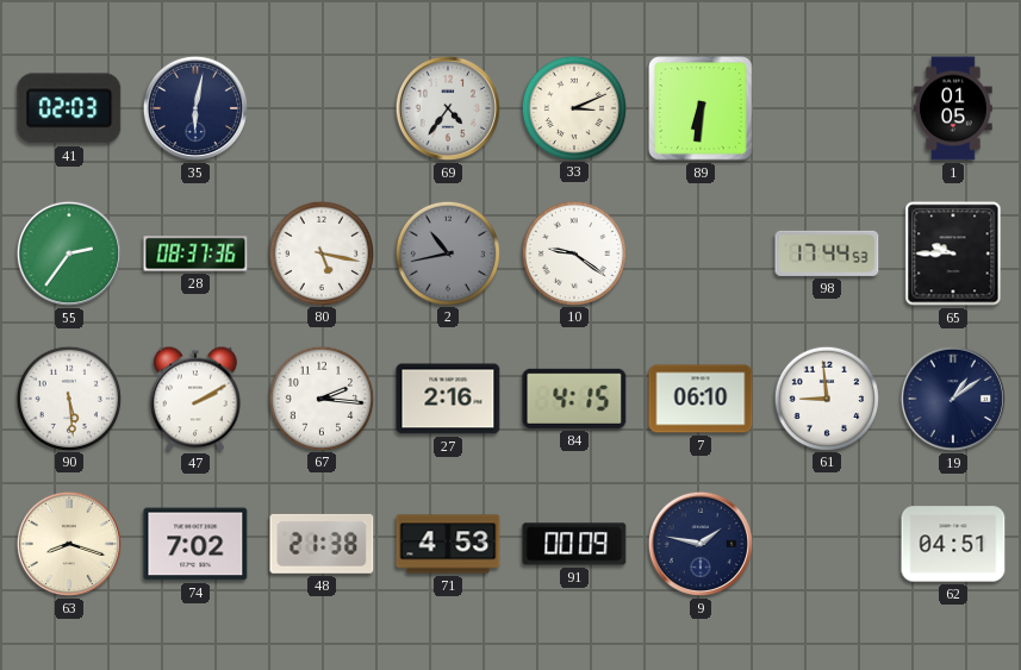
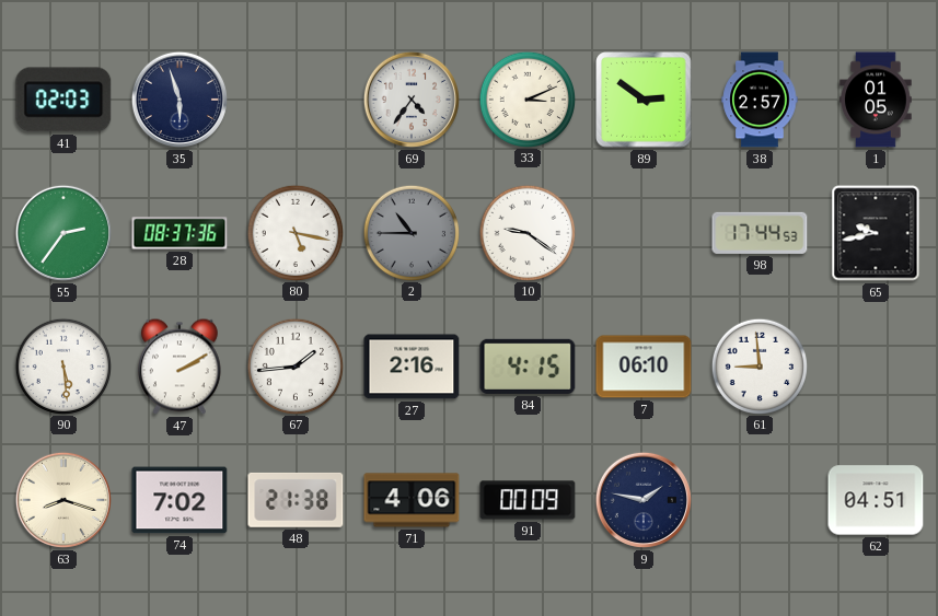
35: 6:02 -> 5:57
89: 6:31 -> 2:51
38: none -> 2:57
2: 10:43 -> 10:45
65: 9:45 -> 9:43
67: 2:16 -> 1:44
19: 1:09 -> none
71: 4:53 -> 4:06
